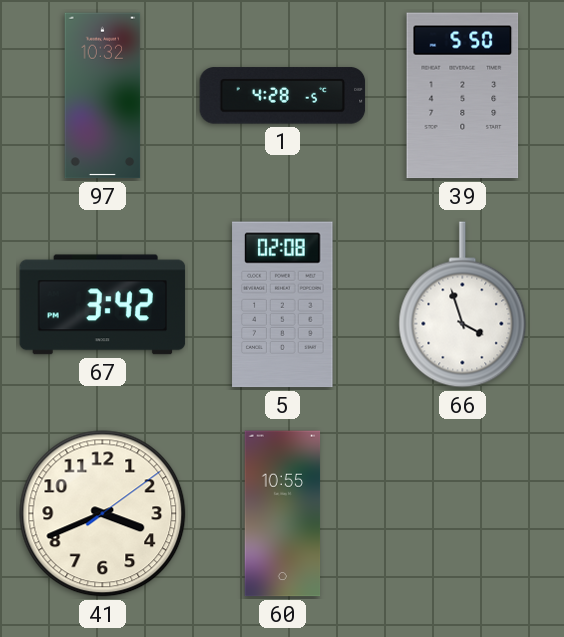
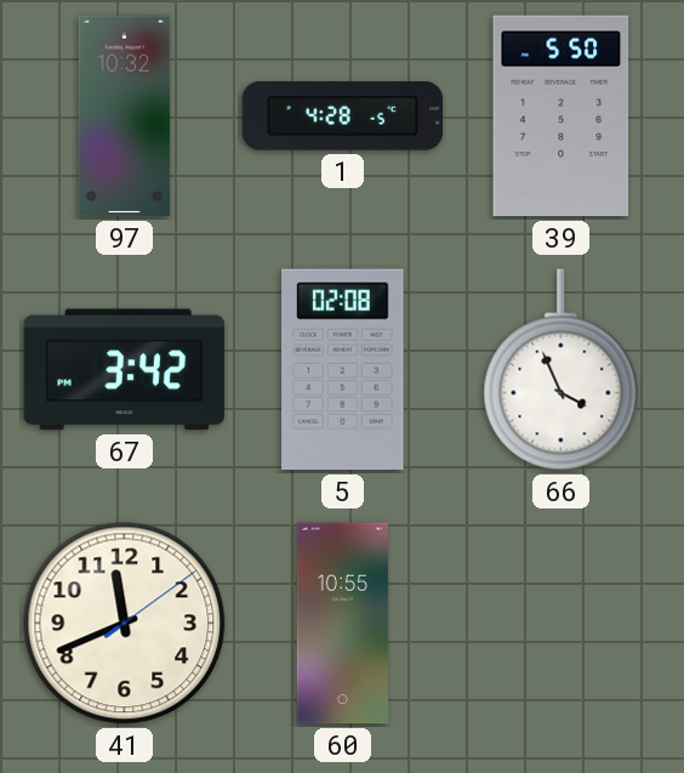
66: 3:57 -> 3:56
41: 3:41 -> 11:41
